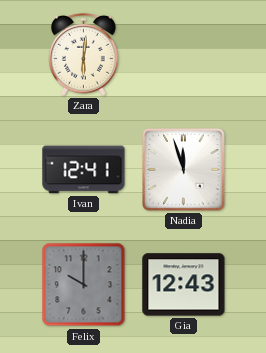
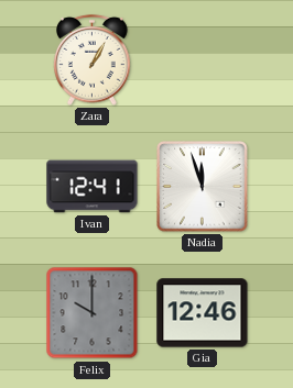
Zara: 6:01 -> 1:05
Gia: 12:43 -> 12:46
